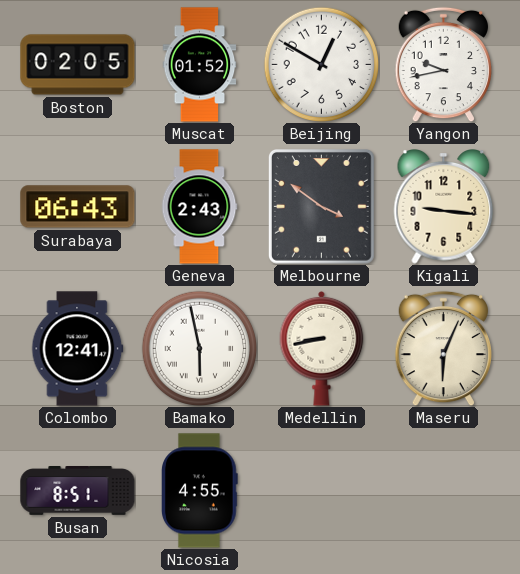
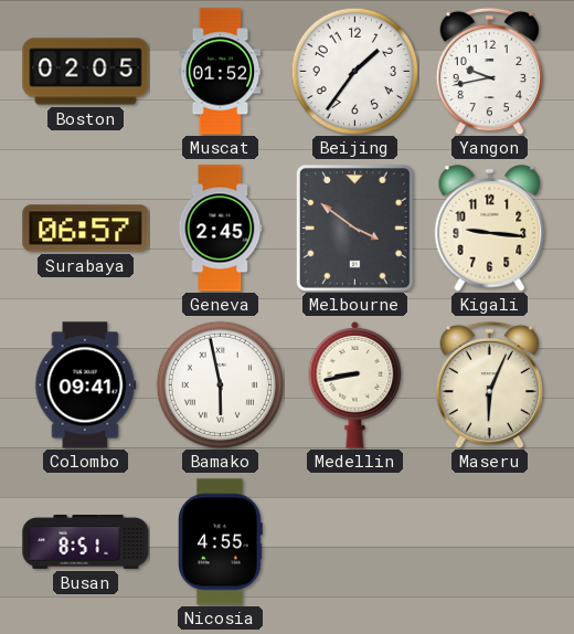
Beijing: 12:50 -> 1:36
Surabaya: 06:43 -> 06:57
Geneva: 2:43 -> 2:45
Colombo: 12:41 -> 09:41
